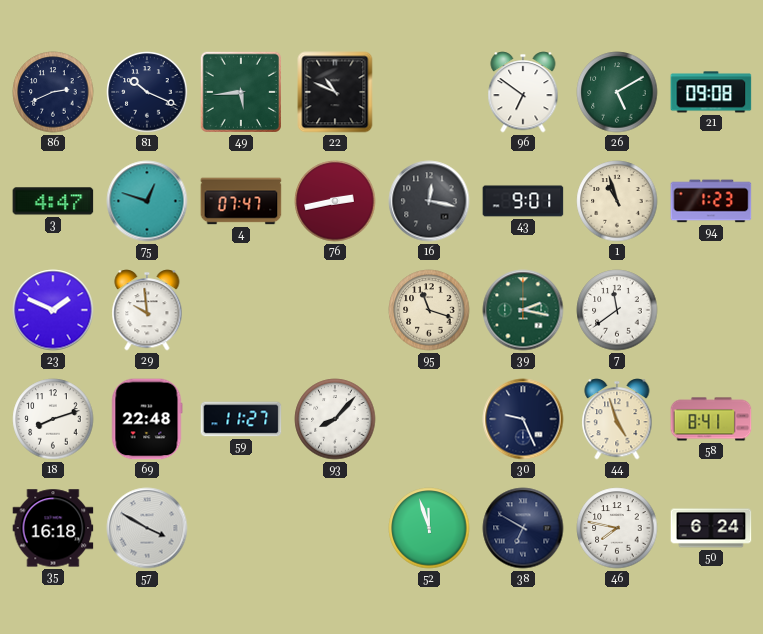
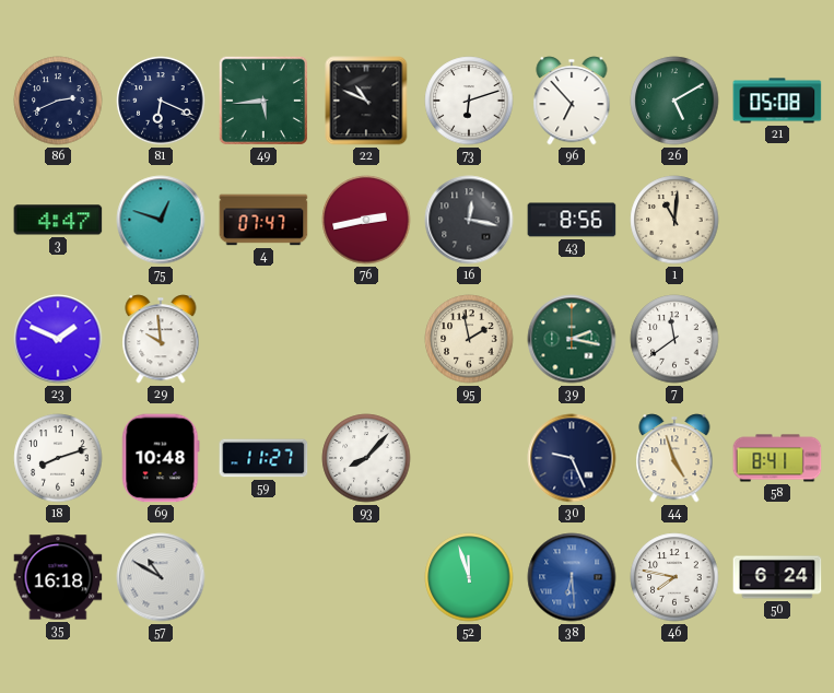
81: 10:19 -> 6:19
73: none -> 6:12
96: 6:51 -> 6:53
21: 09:08 -> 05:08
43: 9:01 -> 8:56
1: 10:57 -> 11:01
94: 1:23 -> none
95: 11:18 -> 1:58
69: 22:48 -> 10:48
57: 3:50 -> 10:50
38: 6:50 -> 6:29
38 dial: navy -> blue
